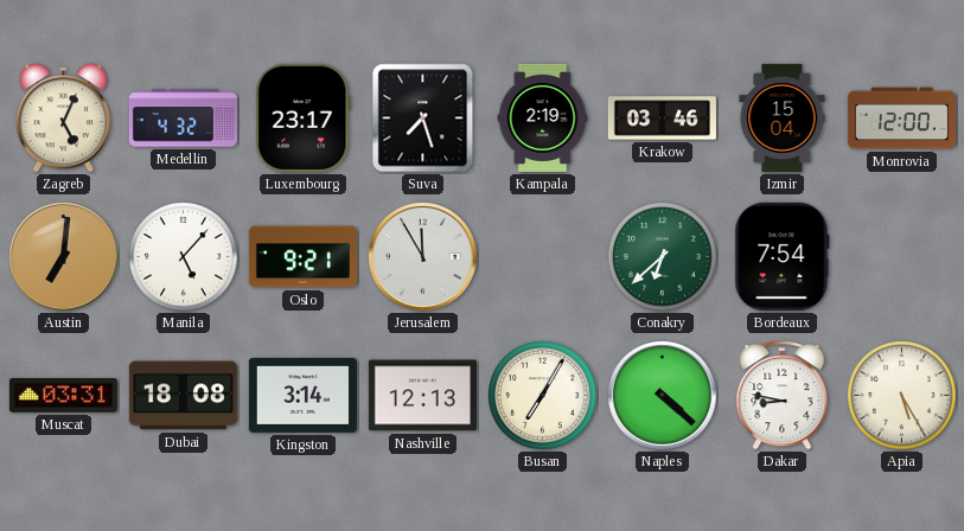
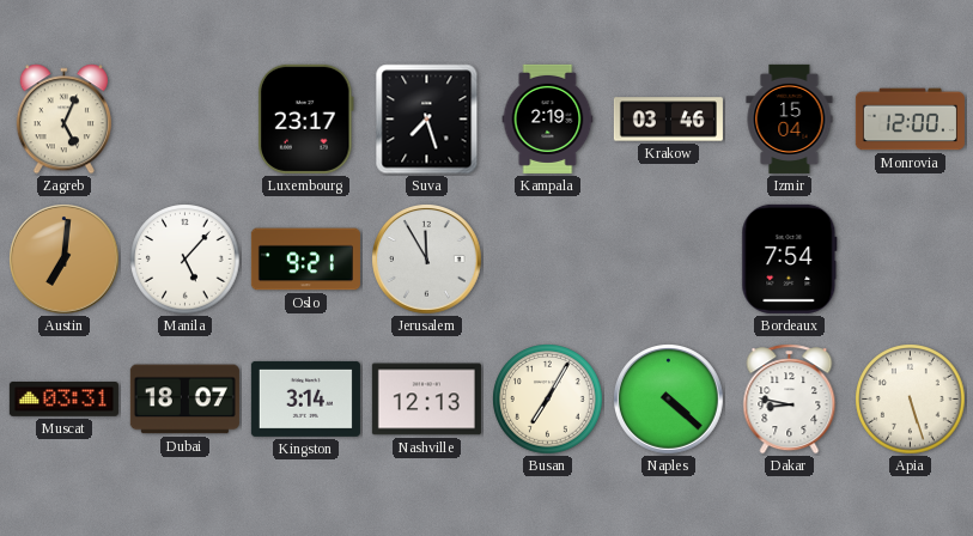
Medellin: 4:32 -> none
Conakry: 6:38 -> none
Dubai: 18:08 -> 18:07
Apia: 5:25 -> 5:27
